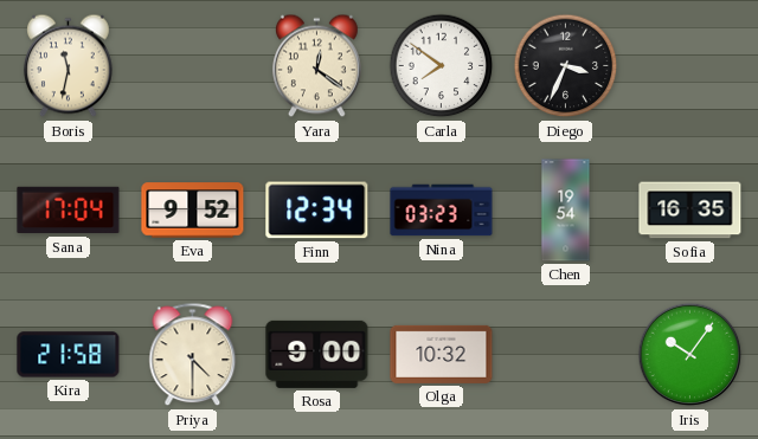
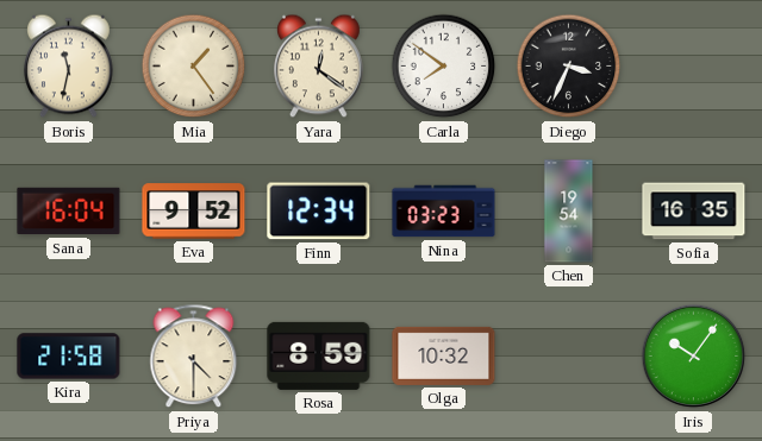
Mia: none -> 1:24
Sana: 17:04 -> 16:04
Rosa: 9:00 -> 8:59
